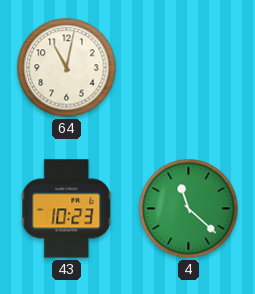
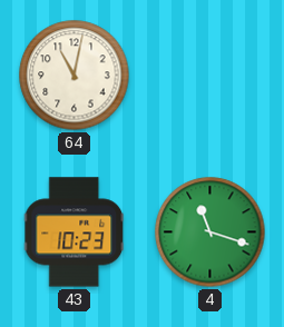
4: 11:22 -> 11:18
